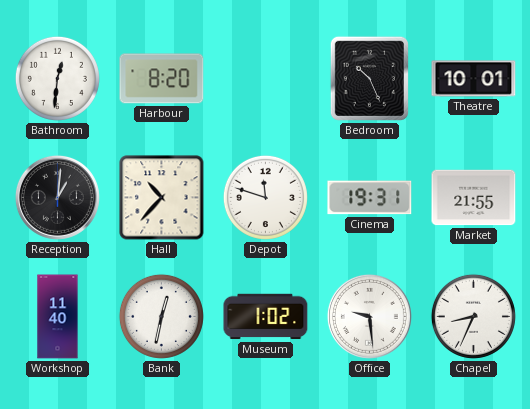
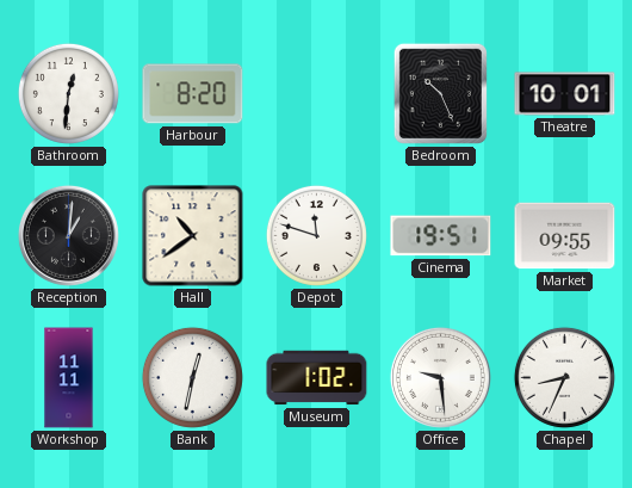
Hall: 10:37 -> 10:39
Cinema: 19:31 -> 19:51
Market: 21:55 -> 09:55
Workshop: 11:40 -> 11:11
